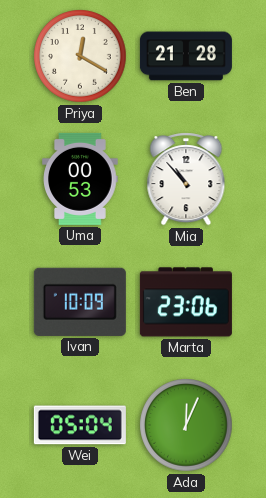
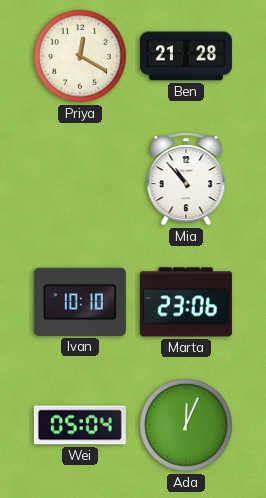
Uma: 00:53 -> none
Ivan: 10:09 -> 10:10
